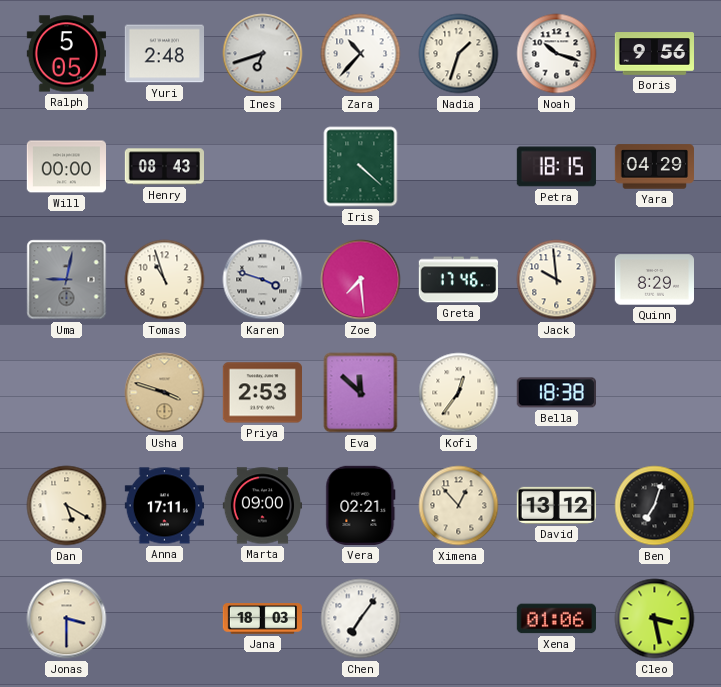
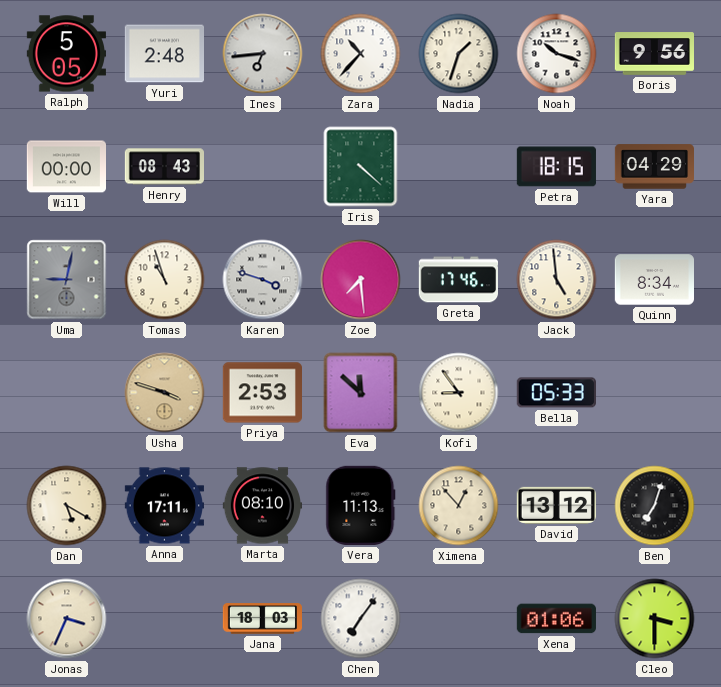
Ines: 6:42 -> 6:44
Jack: 9:59 -> 4:59
Quinn: 8:29 -> 8:34
Kofi: 12:36 -> 8:54
Bella: 18:38 -> 05:33
Marta: 09:00 -> 08:10
Vera: 02:21 -> 11:13
Jonas: 3:30 -> 3:34
Cleo: 3:28 -> 3:30
